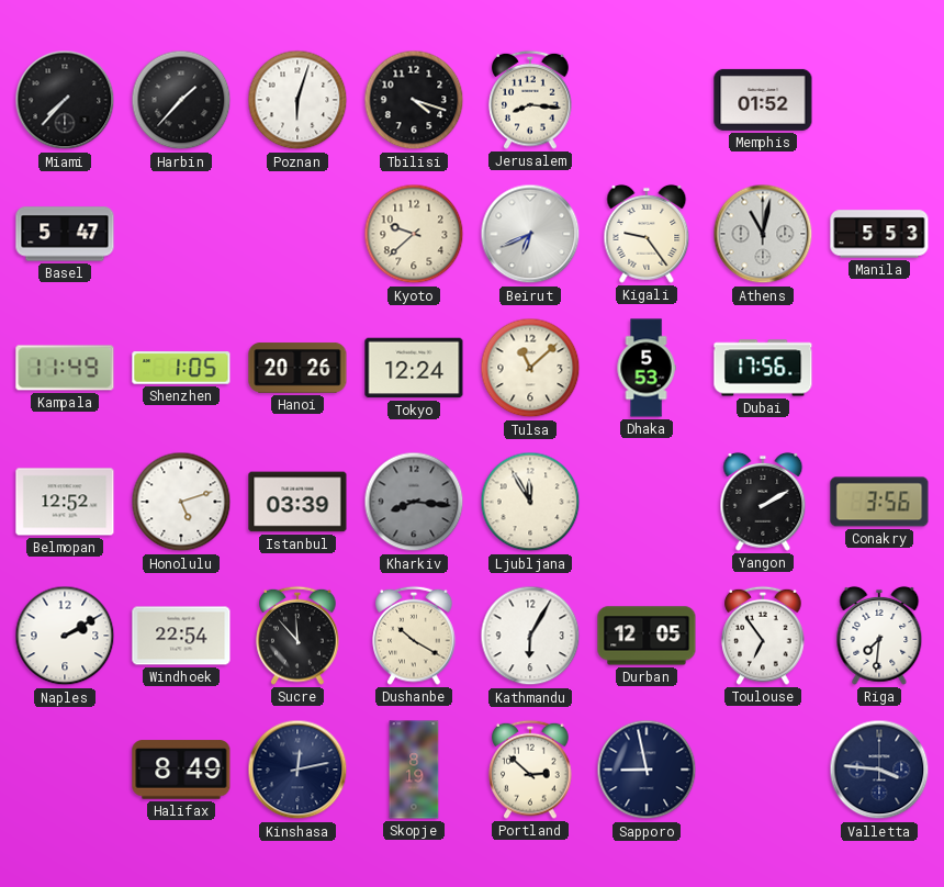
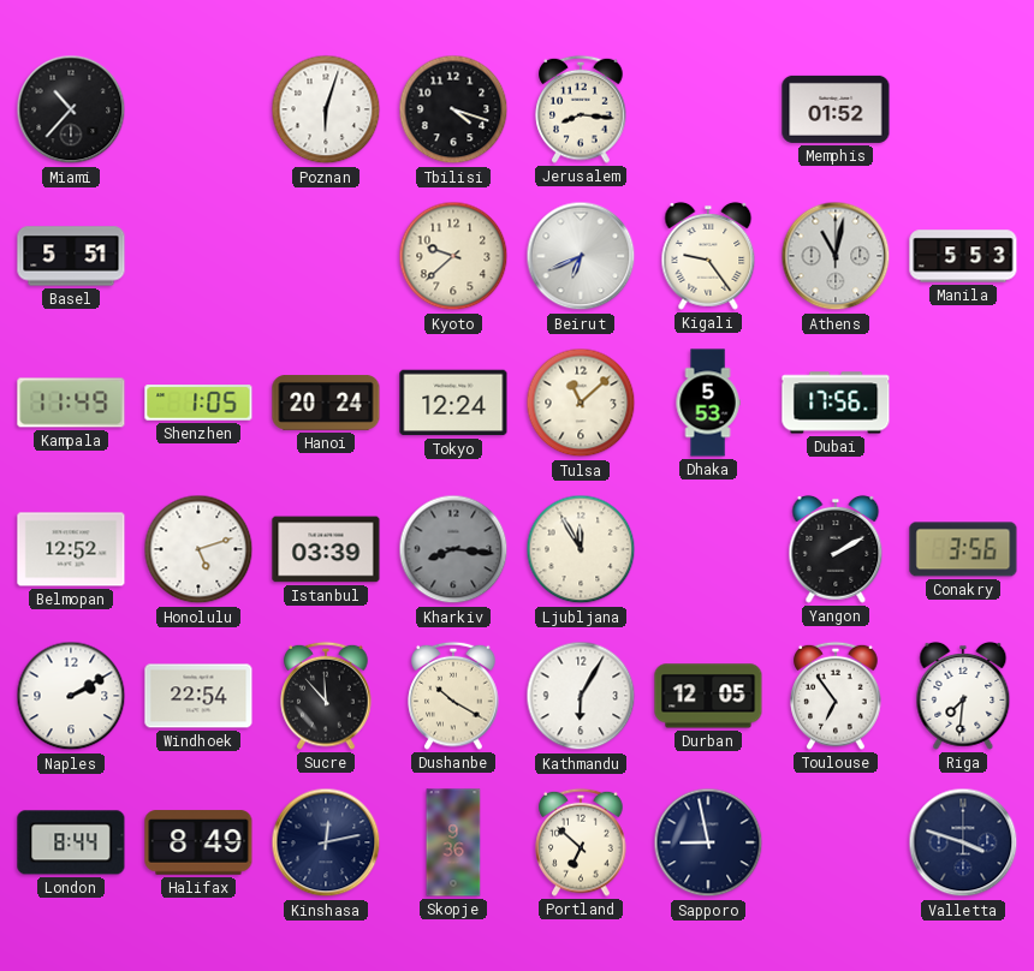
Miami: 7:37 -> 10:37
Harbin: 1:37 -> none
Basel: 5:47 -> 5:51
Hanoi: 20:26 -> 20:24
London: none -> 8:44
Skopje: 8:19 -> 9:36
Portland: 2:52 -> 6:52
Valletta: 3:46 -> 3:48
